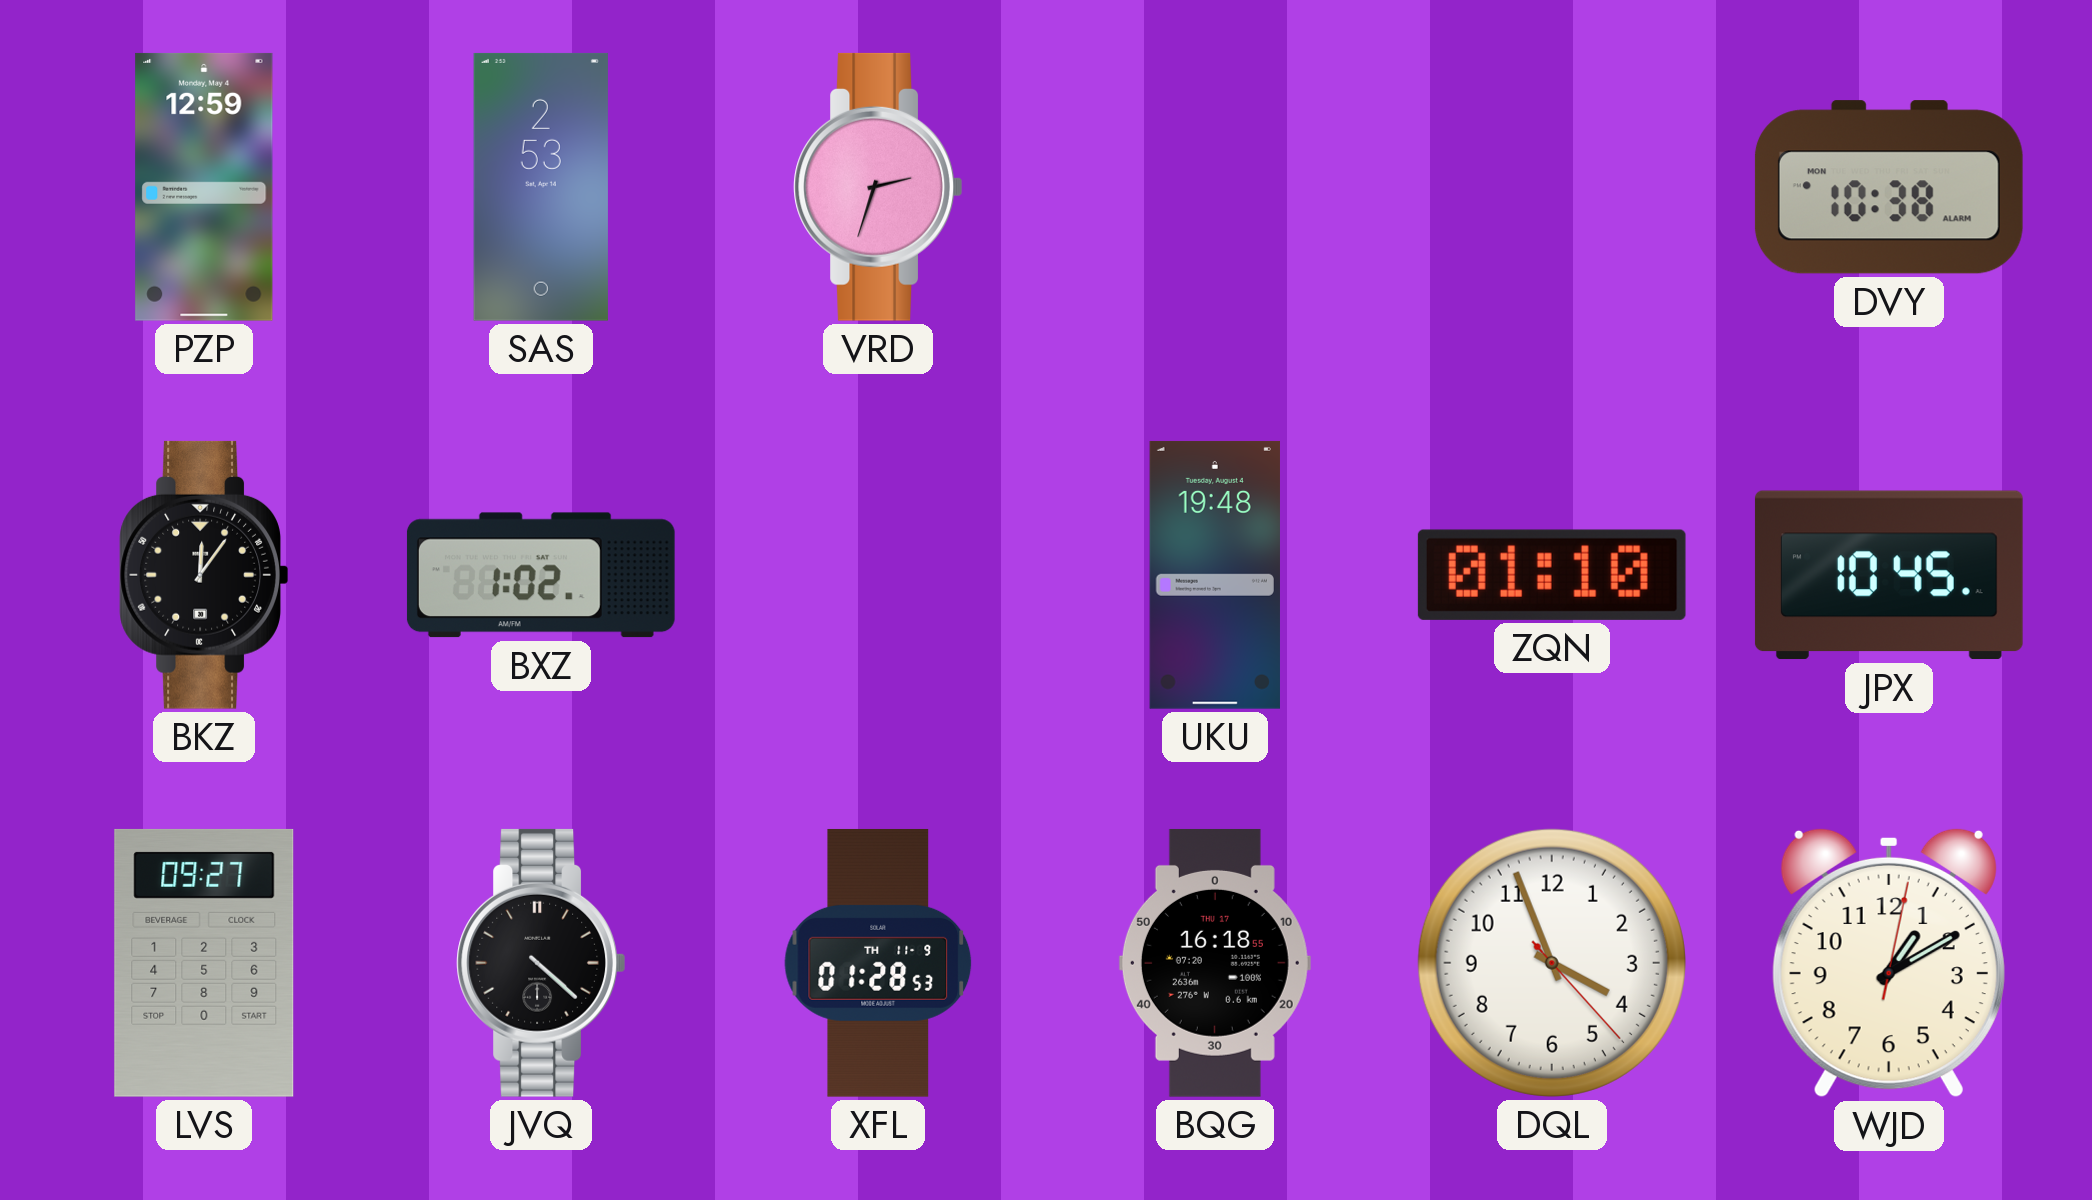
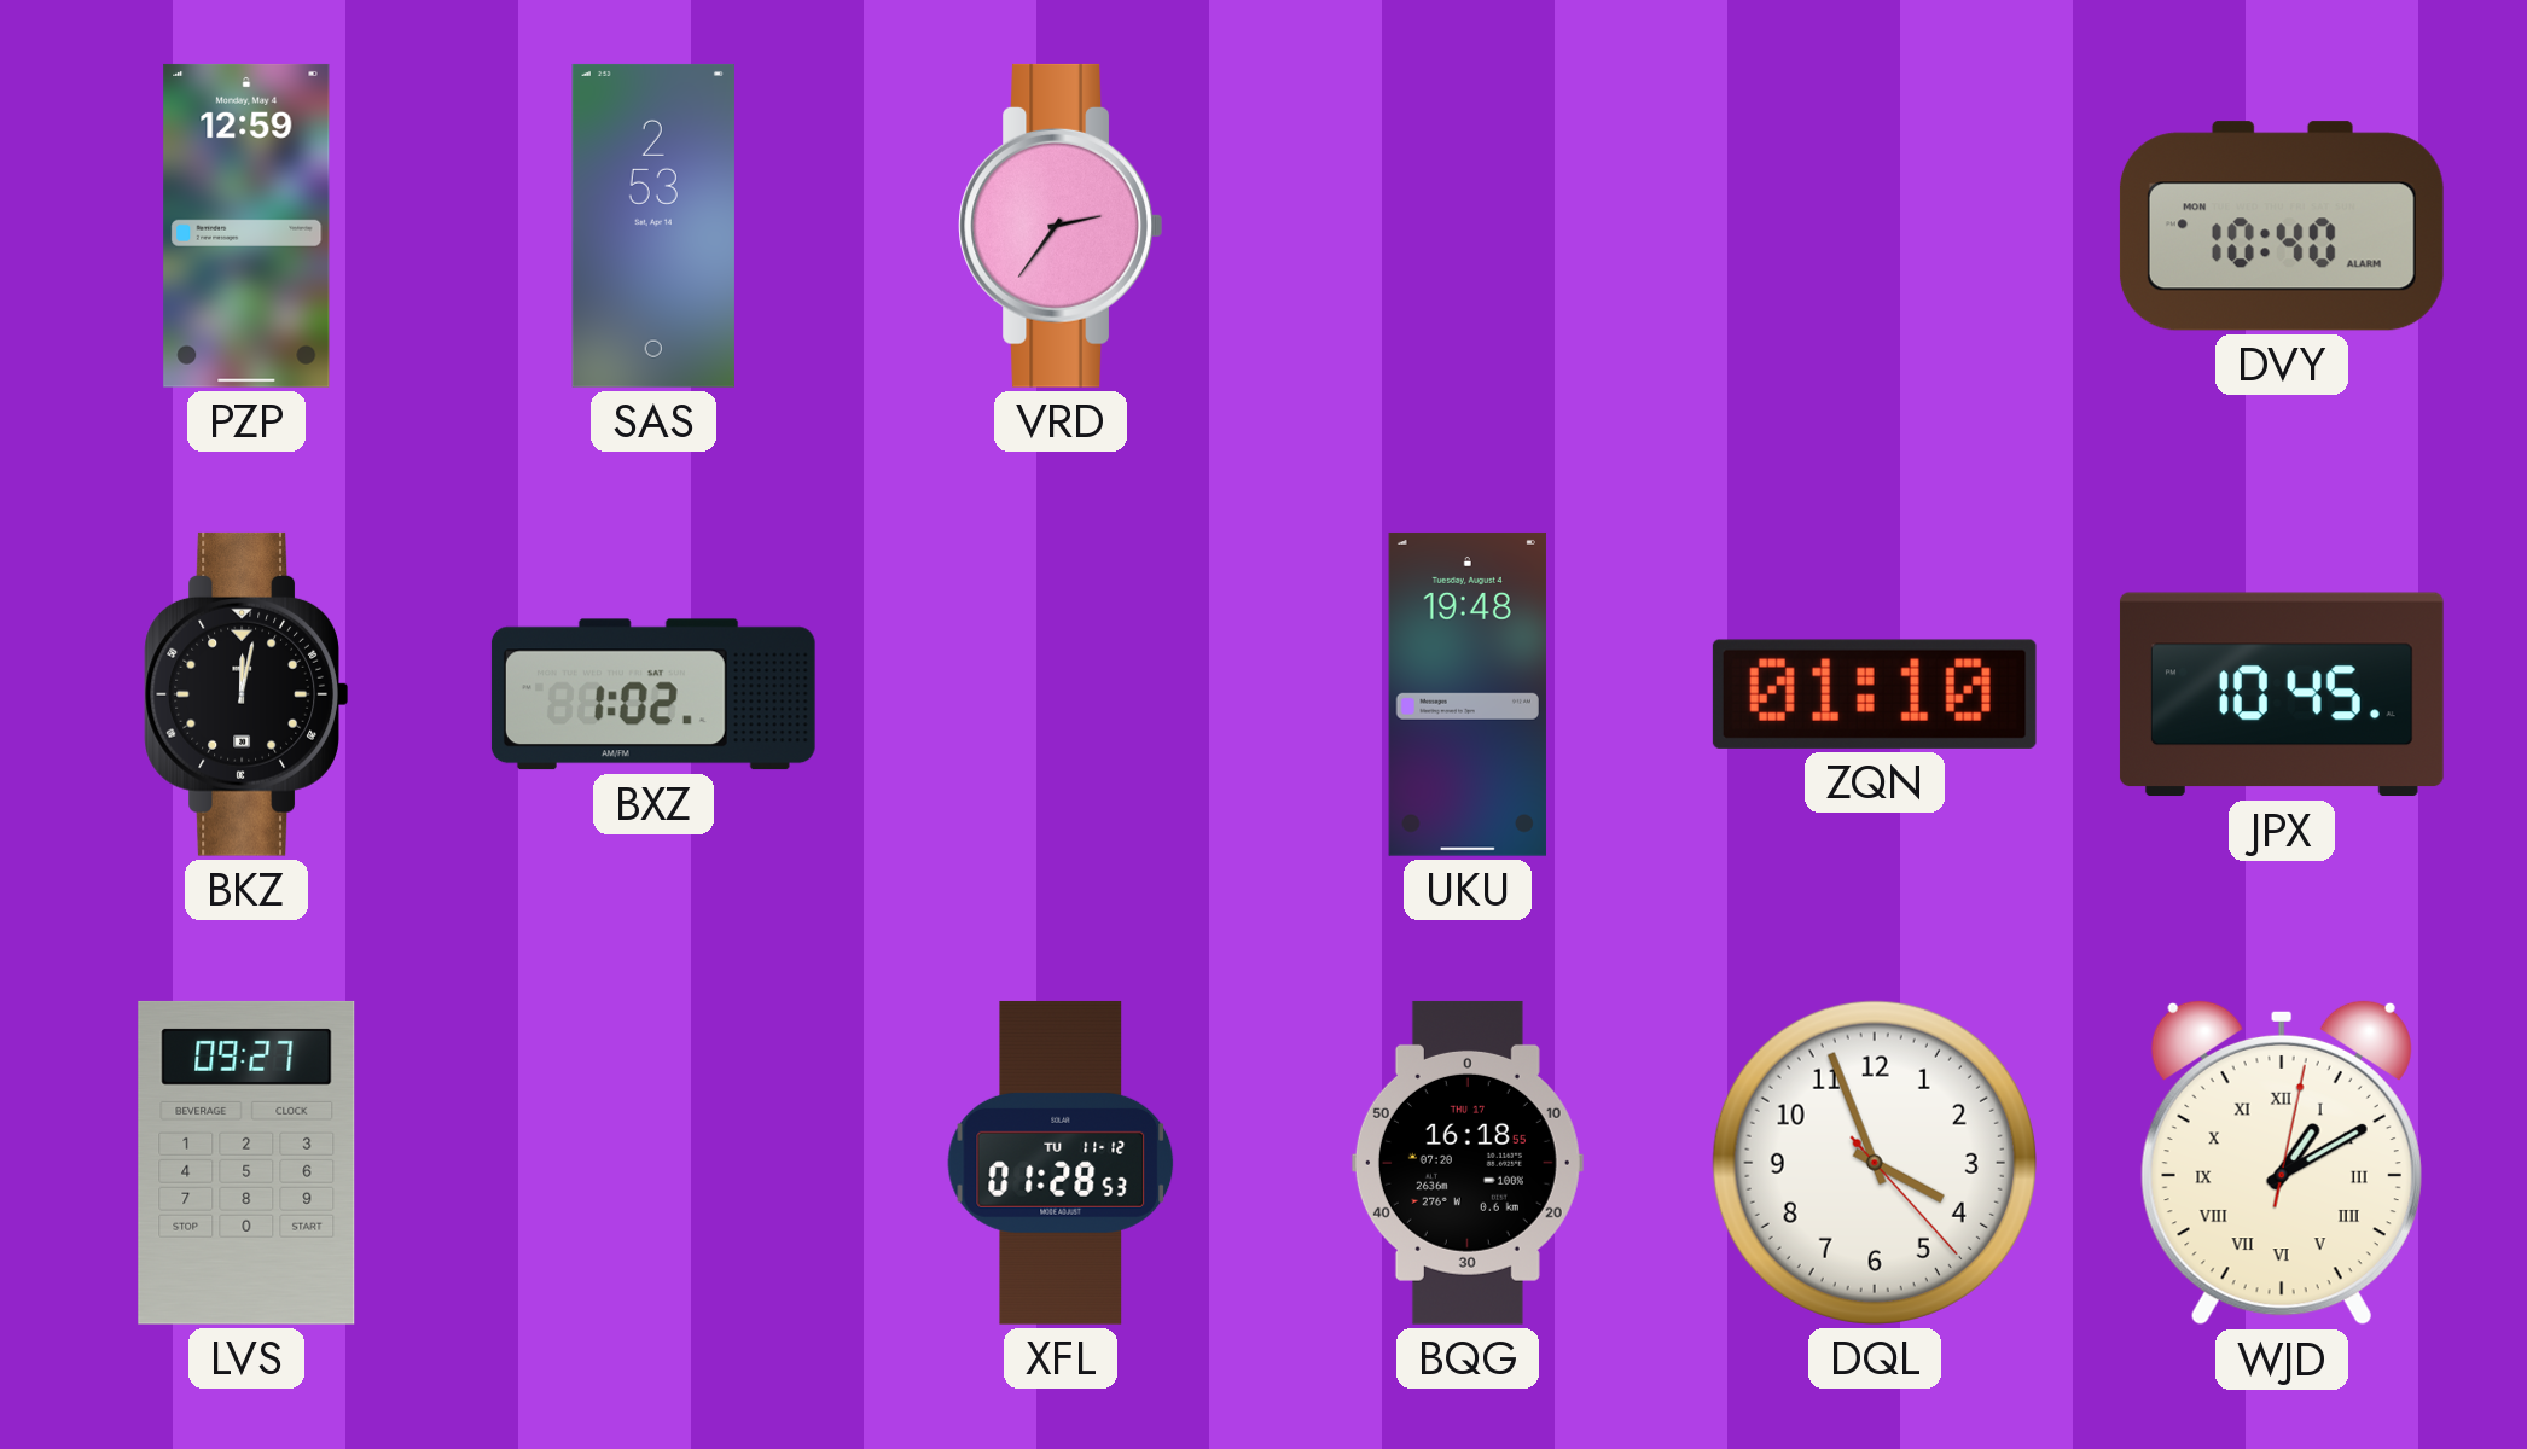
VRD: 2:33 -> 2:36
DVY: 10:38 -> 10:40
BKZ: 12:06 -> 12:02
JVQ: 4:22 -> none
XFL date: TH 11-9 -> TU 11-12
WJD numerals: Arabic -> Roman
